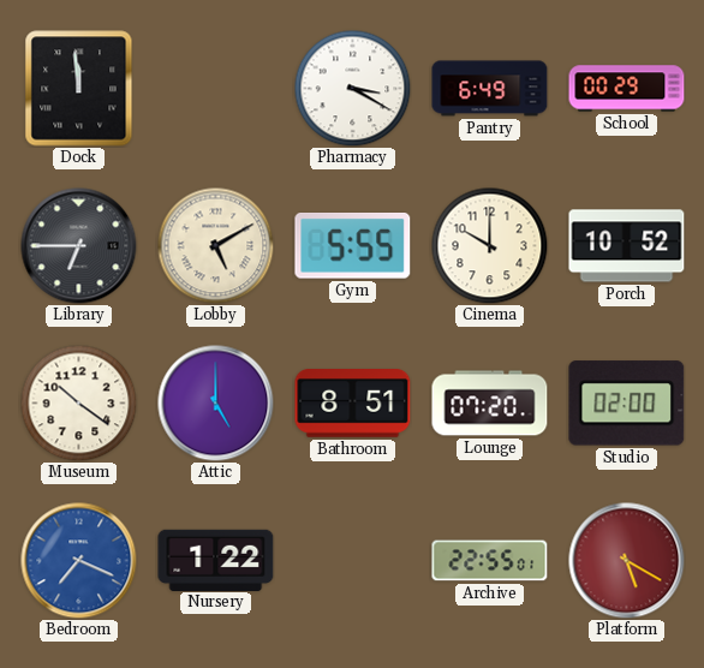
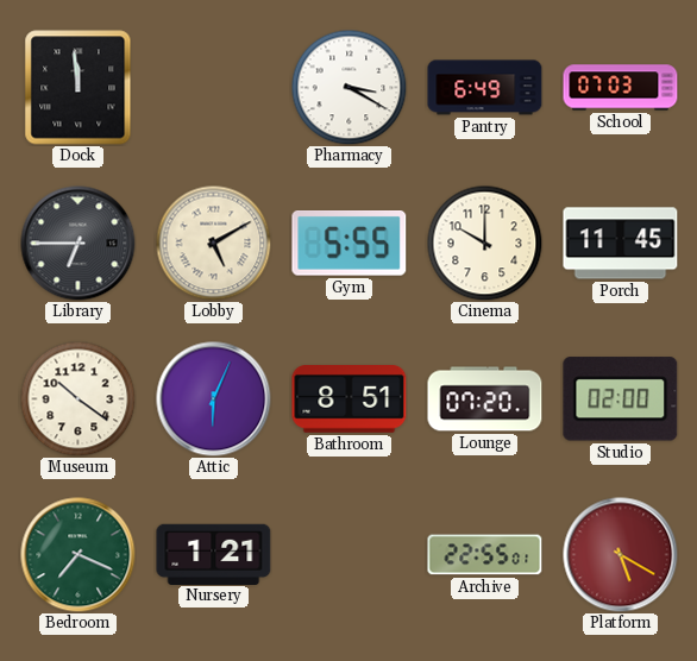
School: 00:29 -> 07:03
Porch: 10:52 -> 11:45
Attic: 5:00 -> 6:04
Bedroom dial: blue -> green
Nursery: 1:22 -> 1:21
